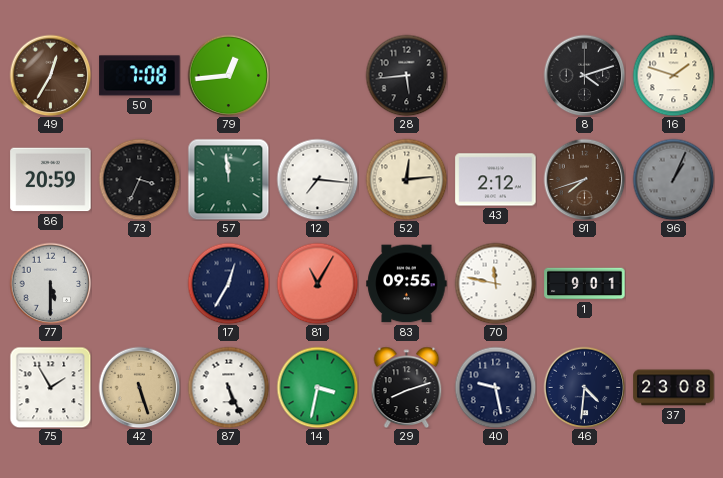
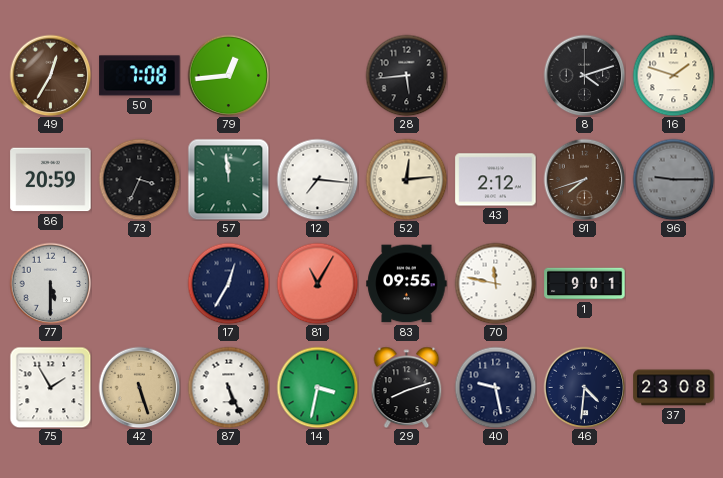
96: 1:04 -> 9:15
